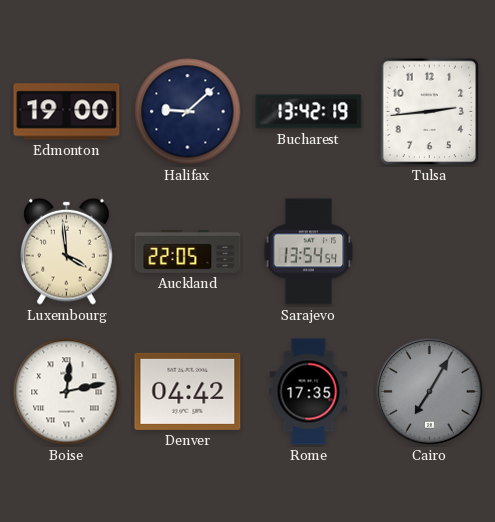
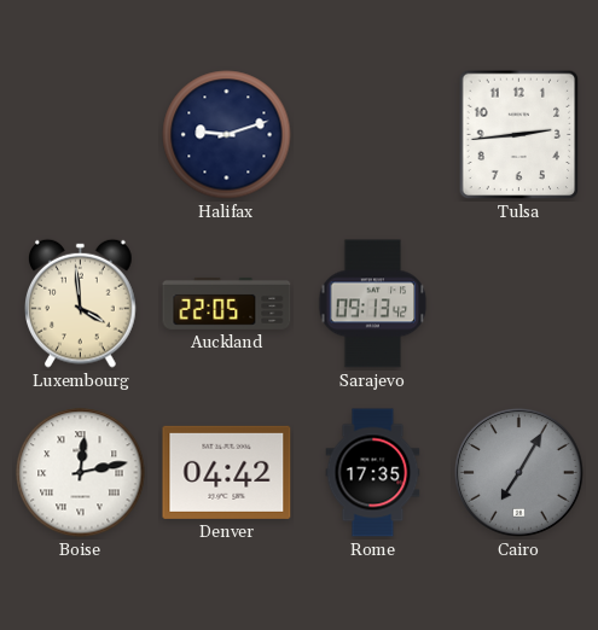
Edmonton: 19:00 -> none
Halifax: 9:08 -> 9:12
Bucharest: 13:42 -> none
Sarajevo: 13:54 -> 09:13
